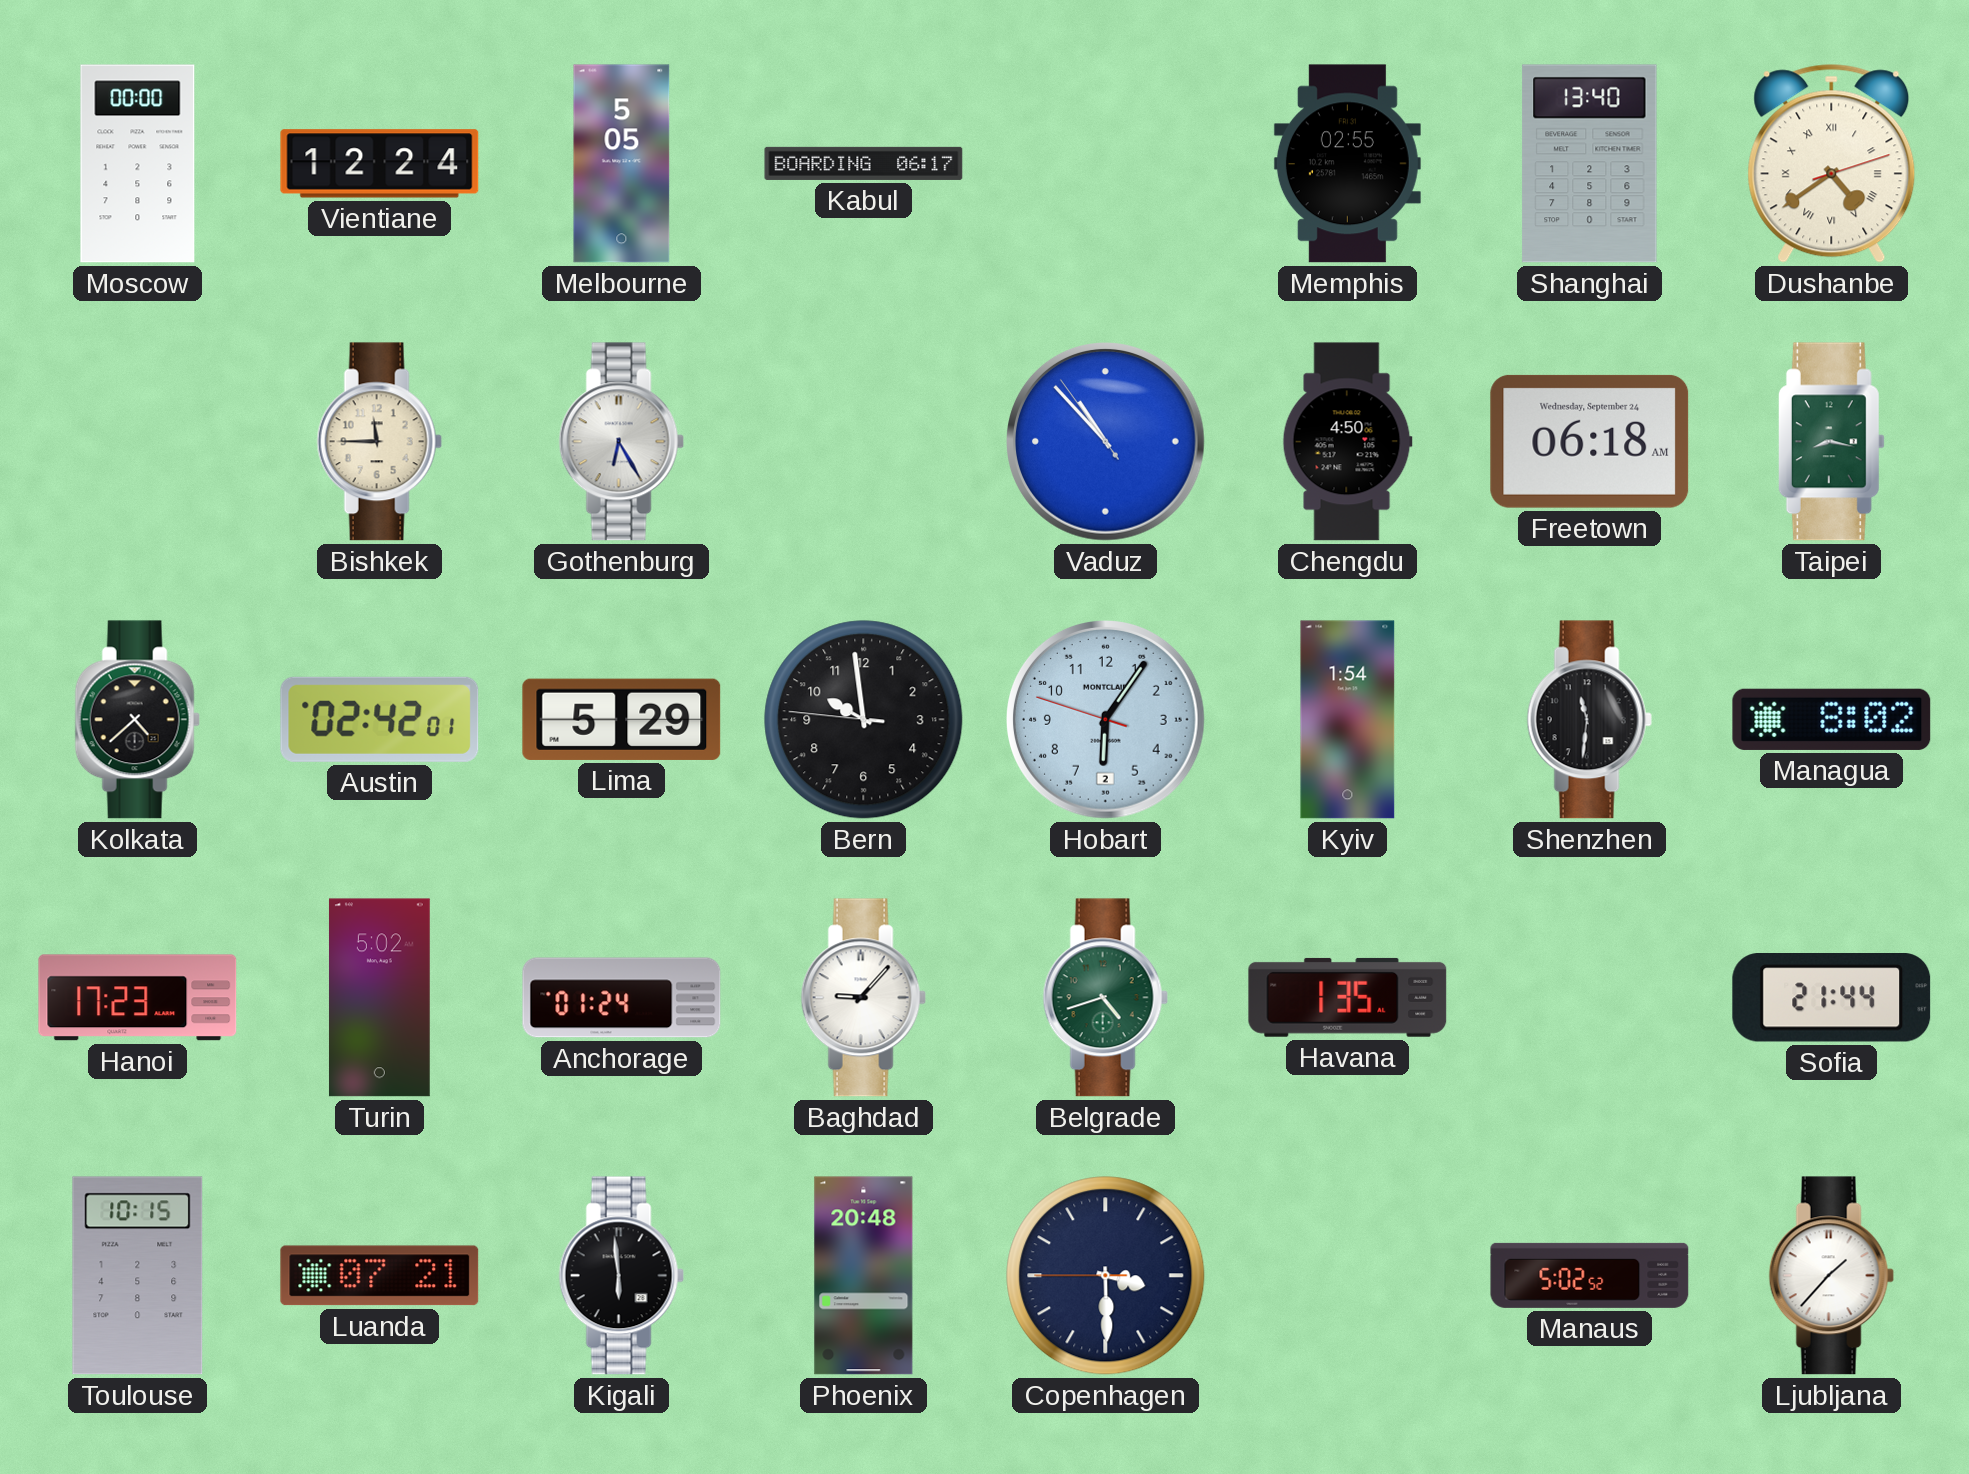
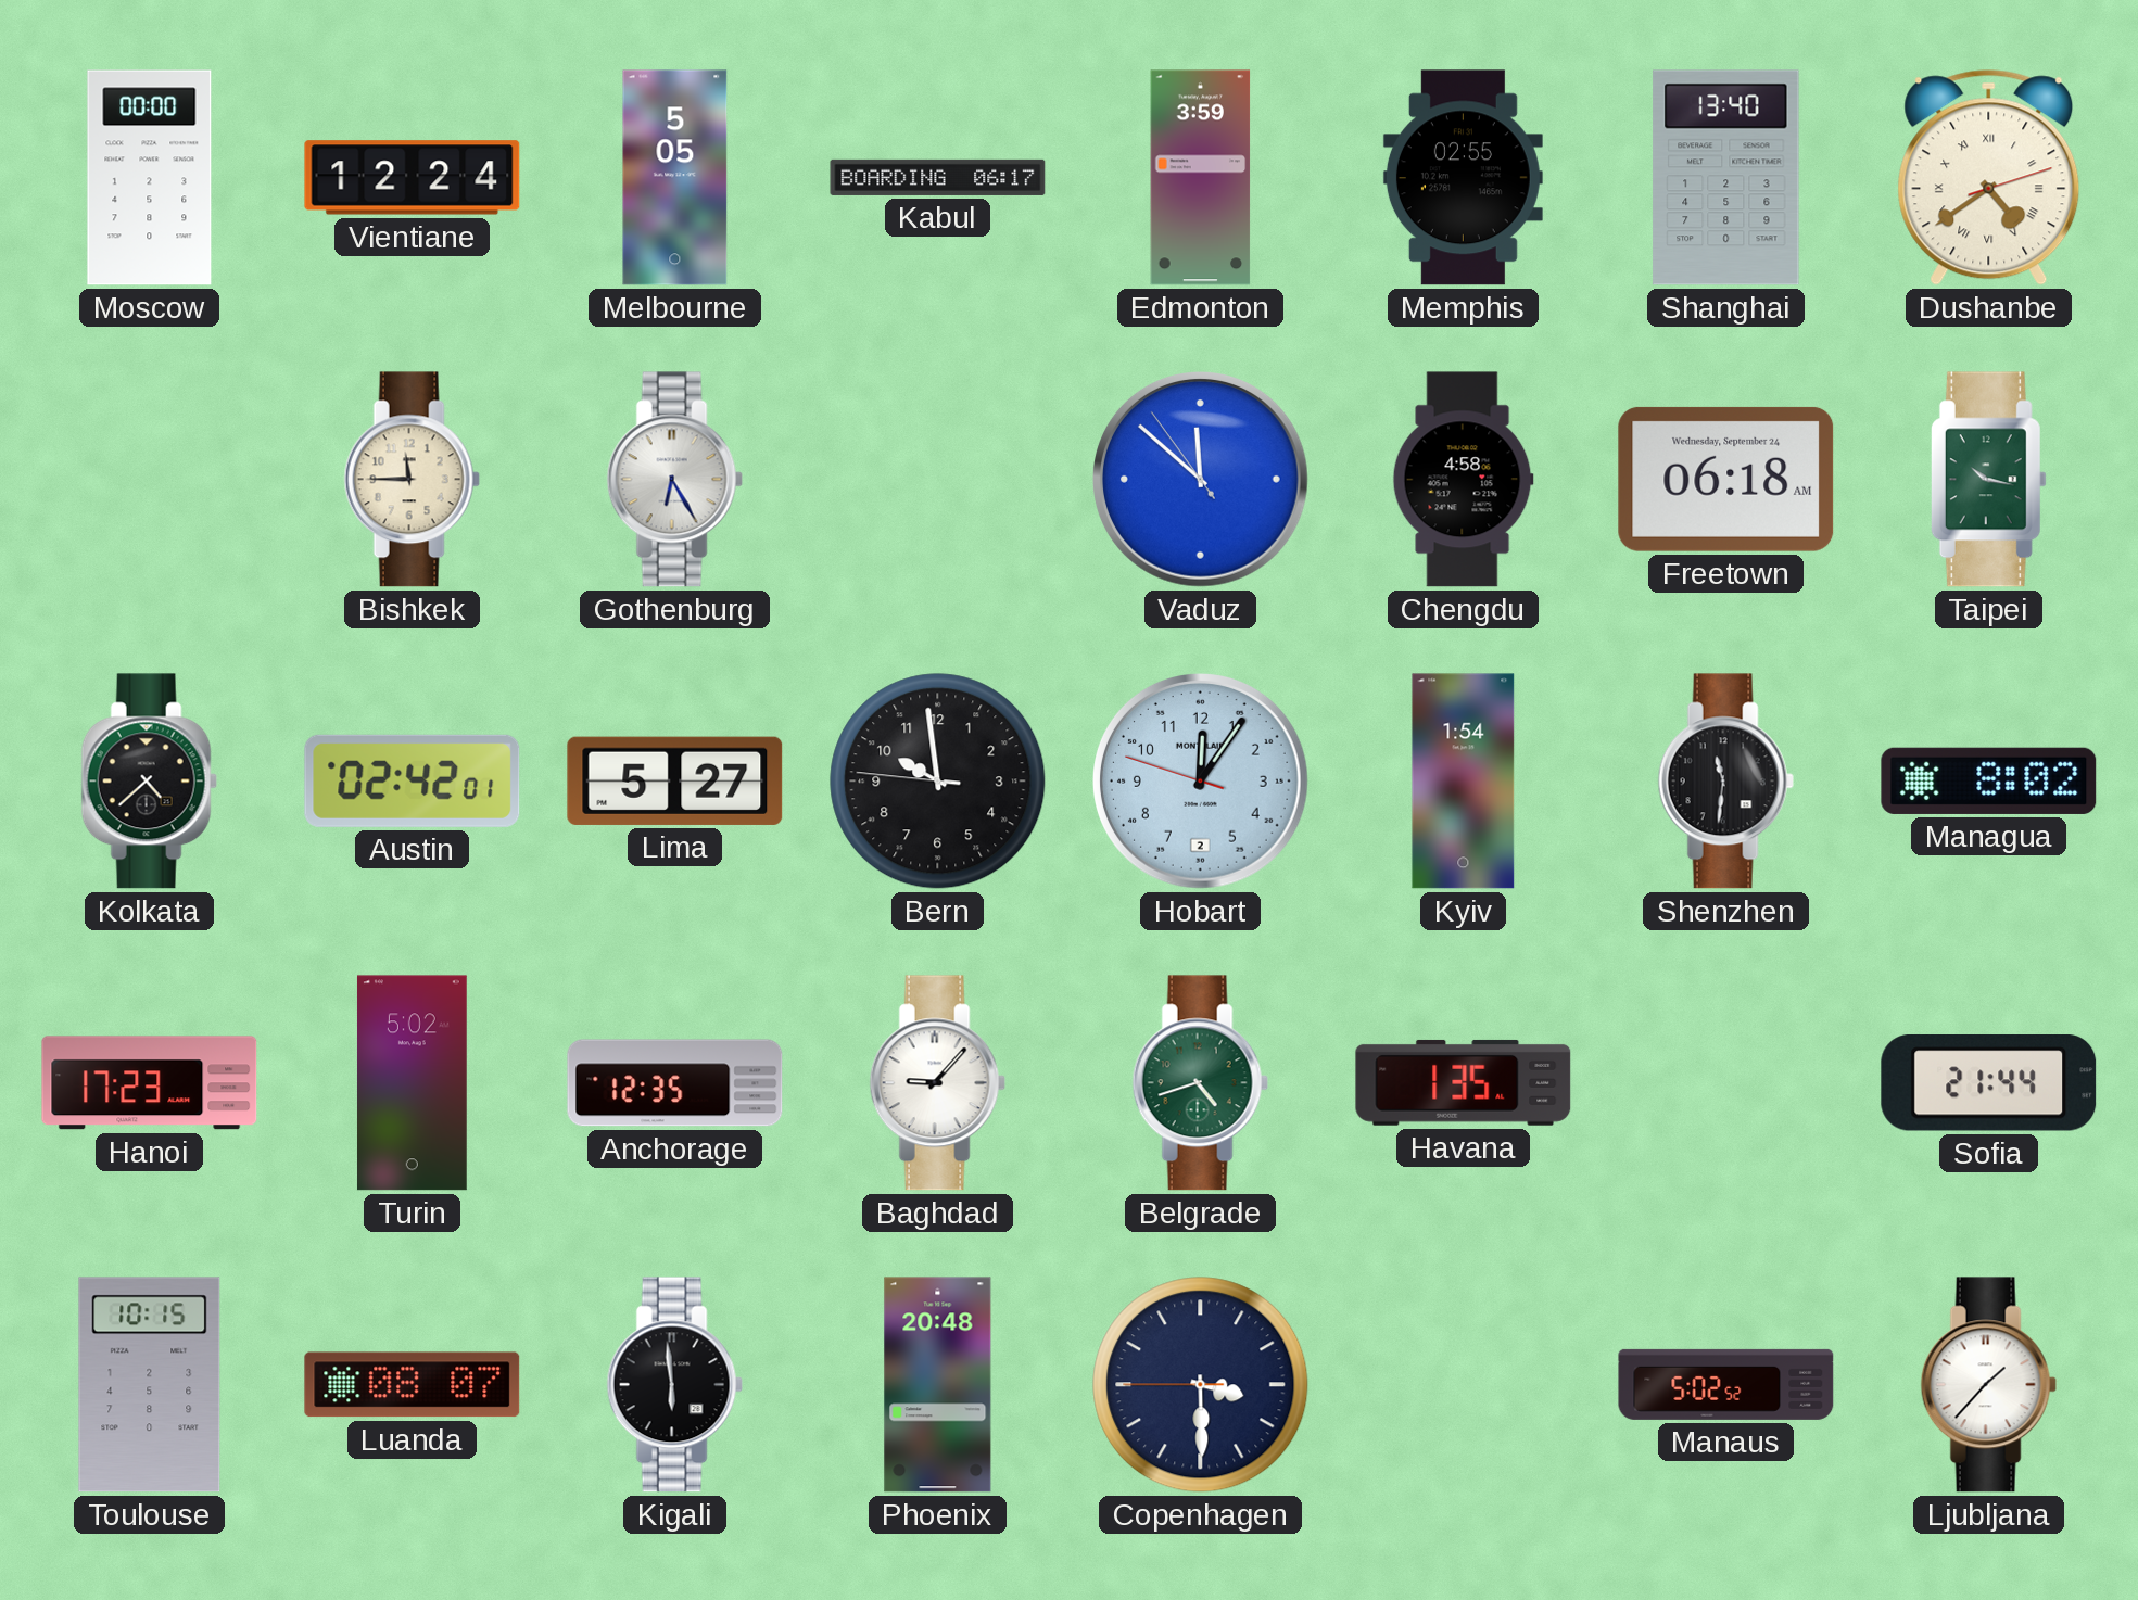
Edmonton: none -> 3:59
Vaduz: 10:52 -> 11:51
Chengdu: 4:50 -> 4:58
Taipei: 8:17 -> 10:17
Lima: 5:29 -> 5:27
Hobart: 6:05 -> 12:05
Anchorage: 01:24 -> 12:35
Luanda: 07:21 -> 08:07
